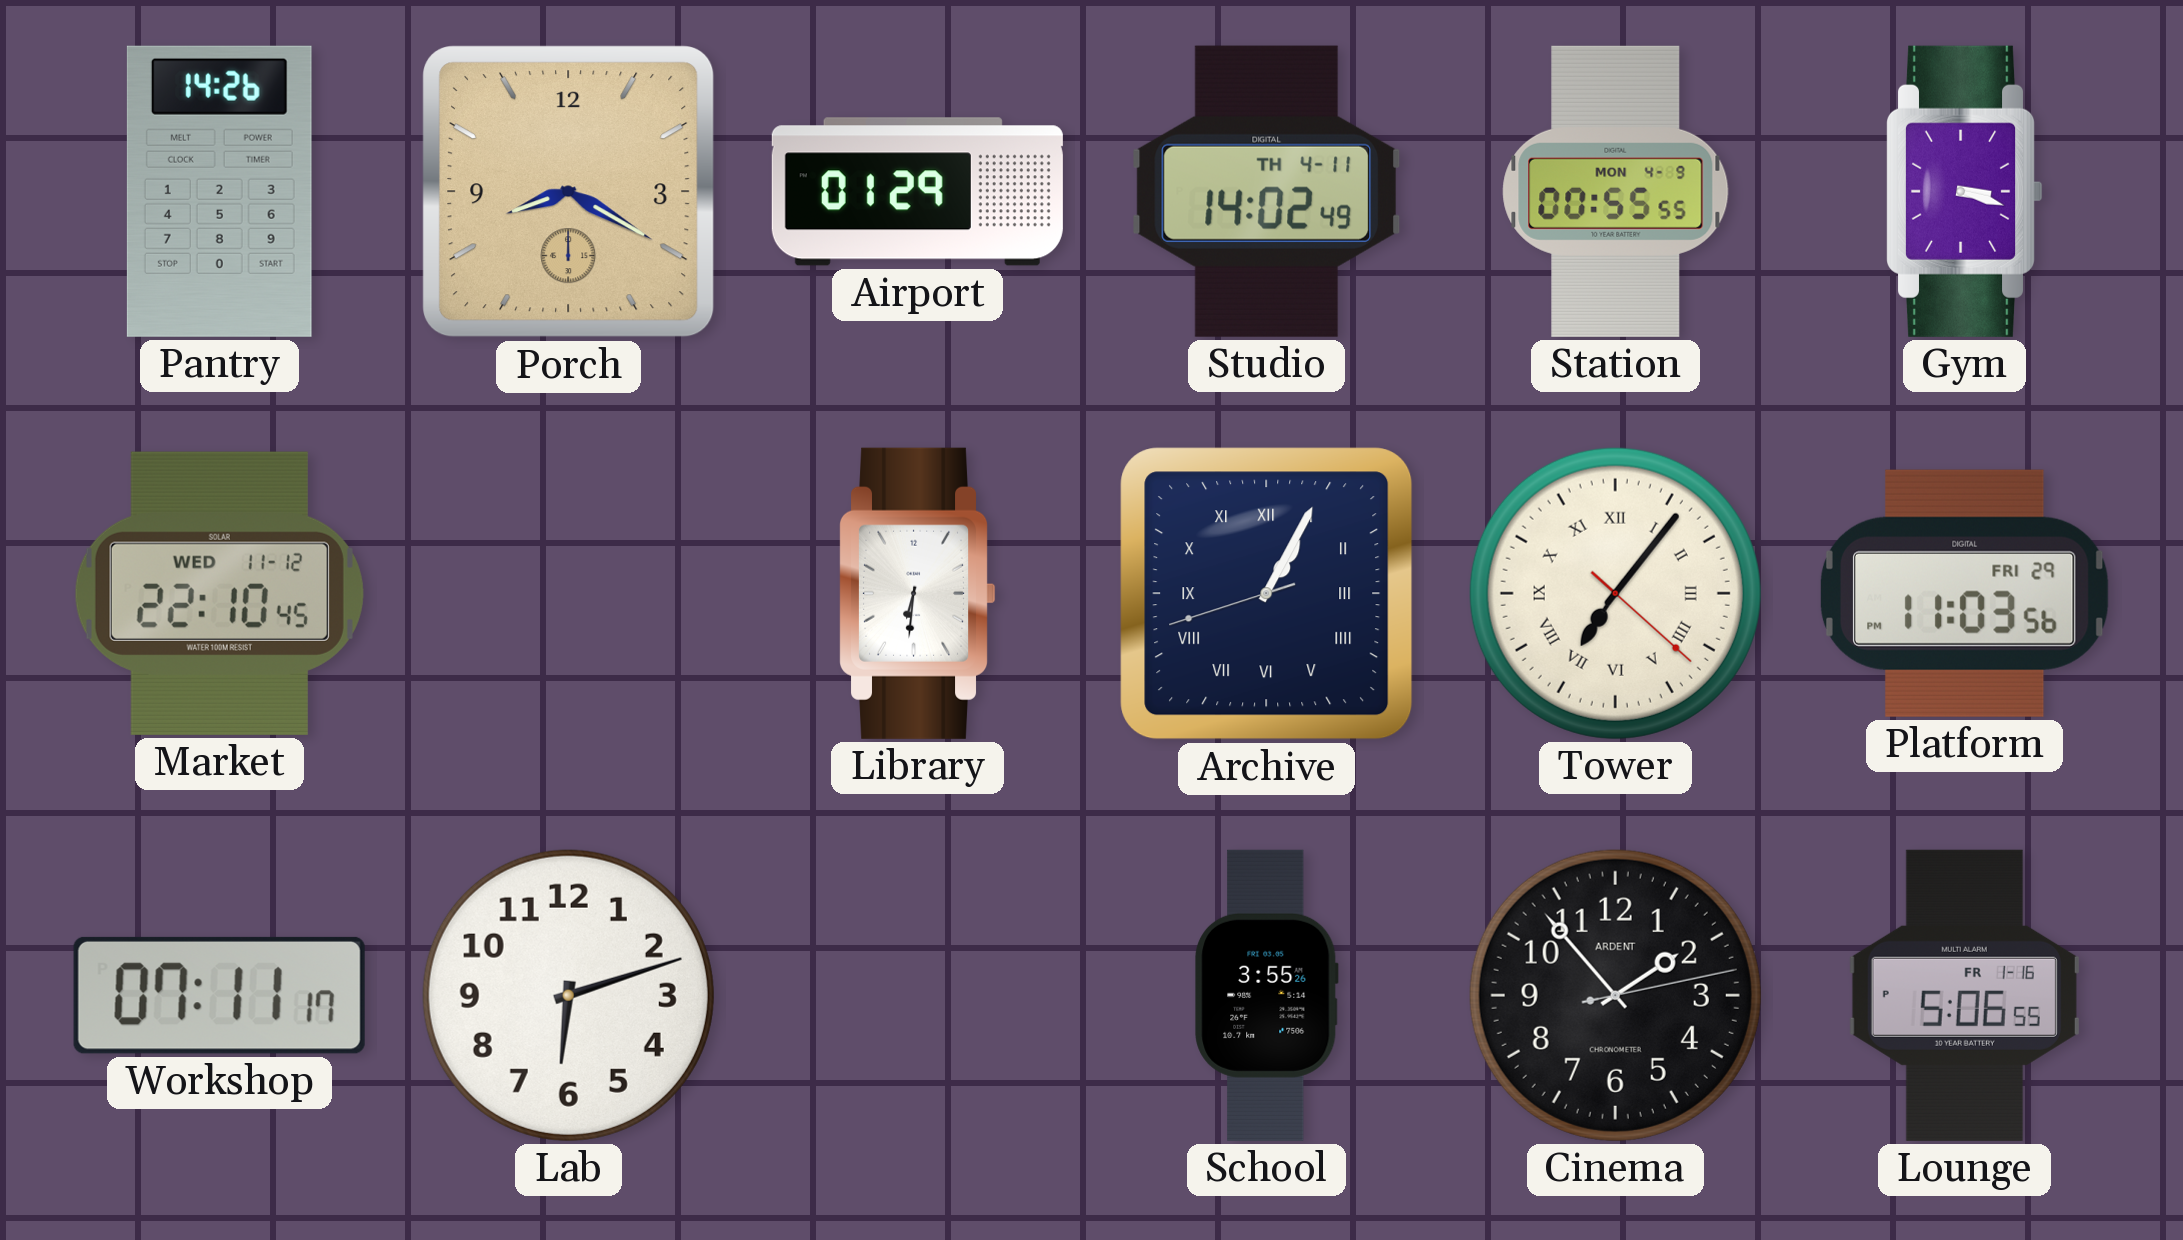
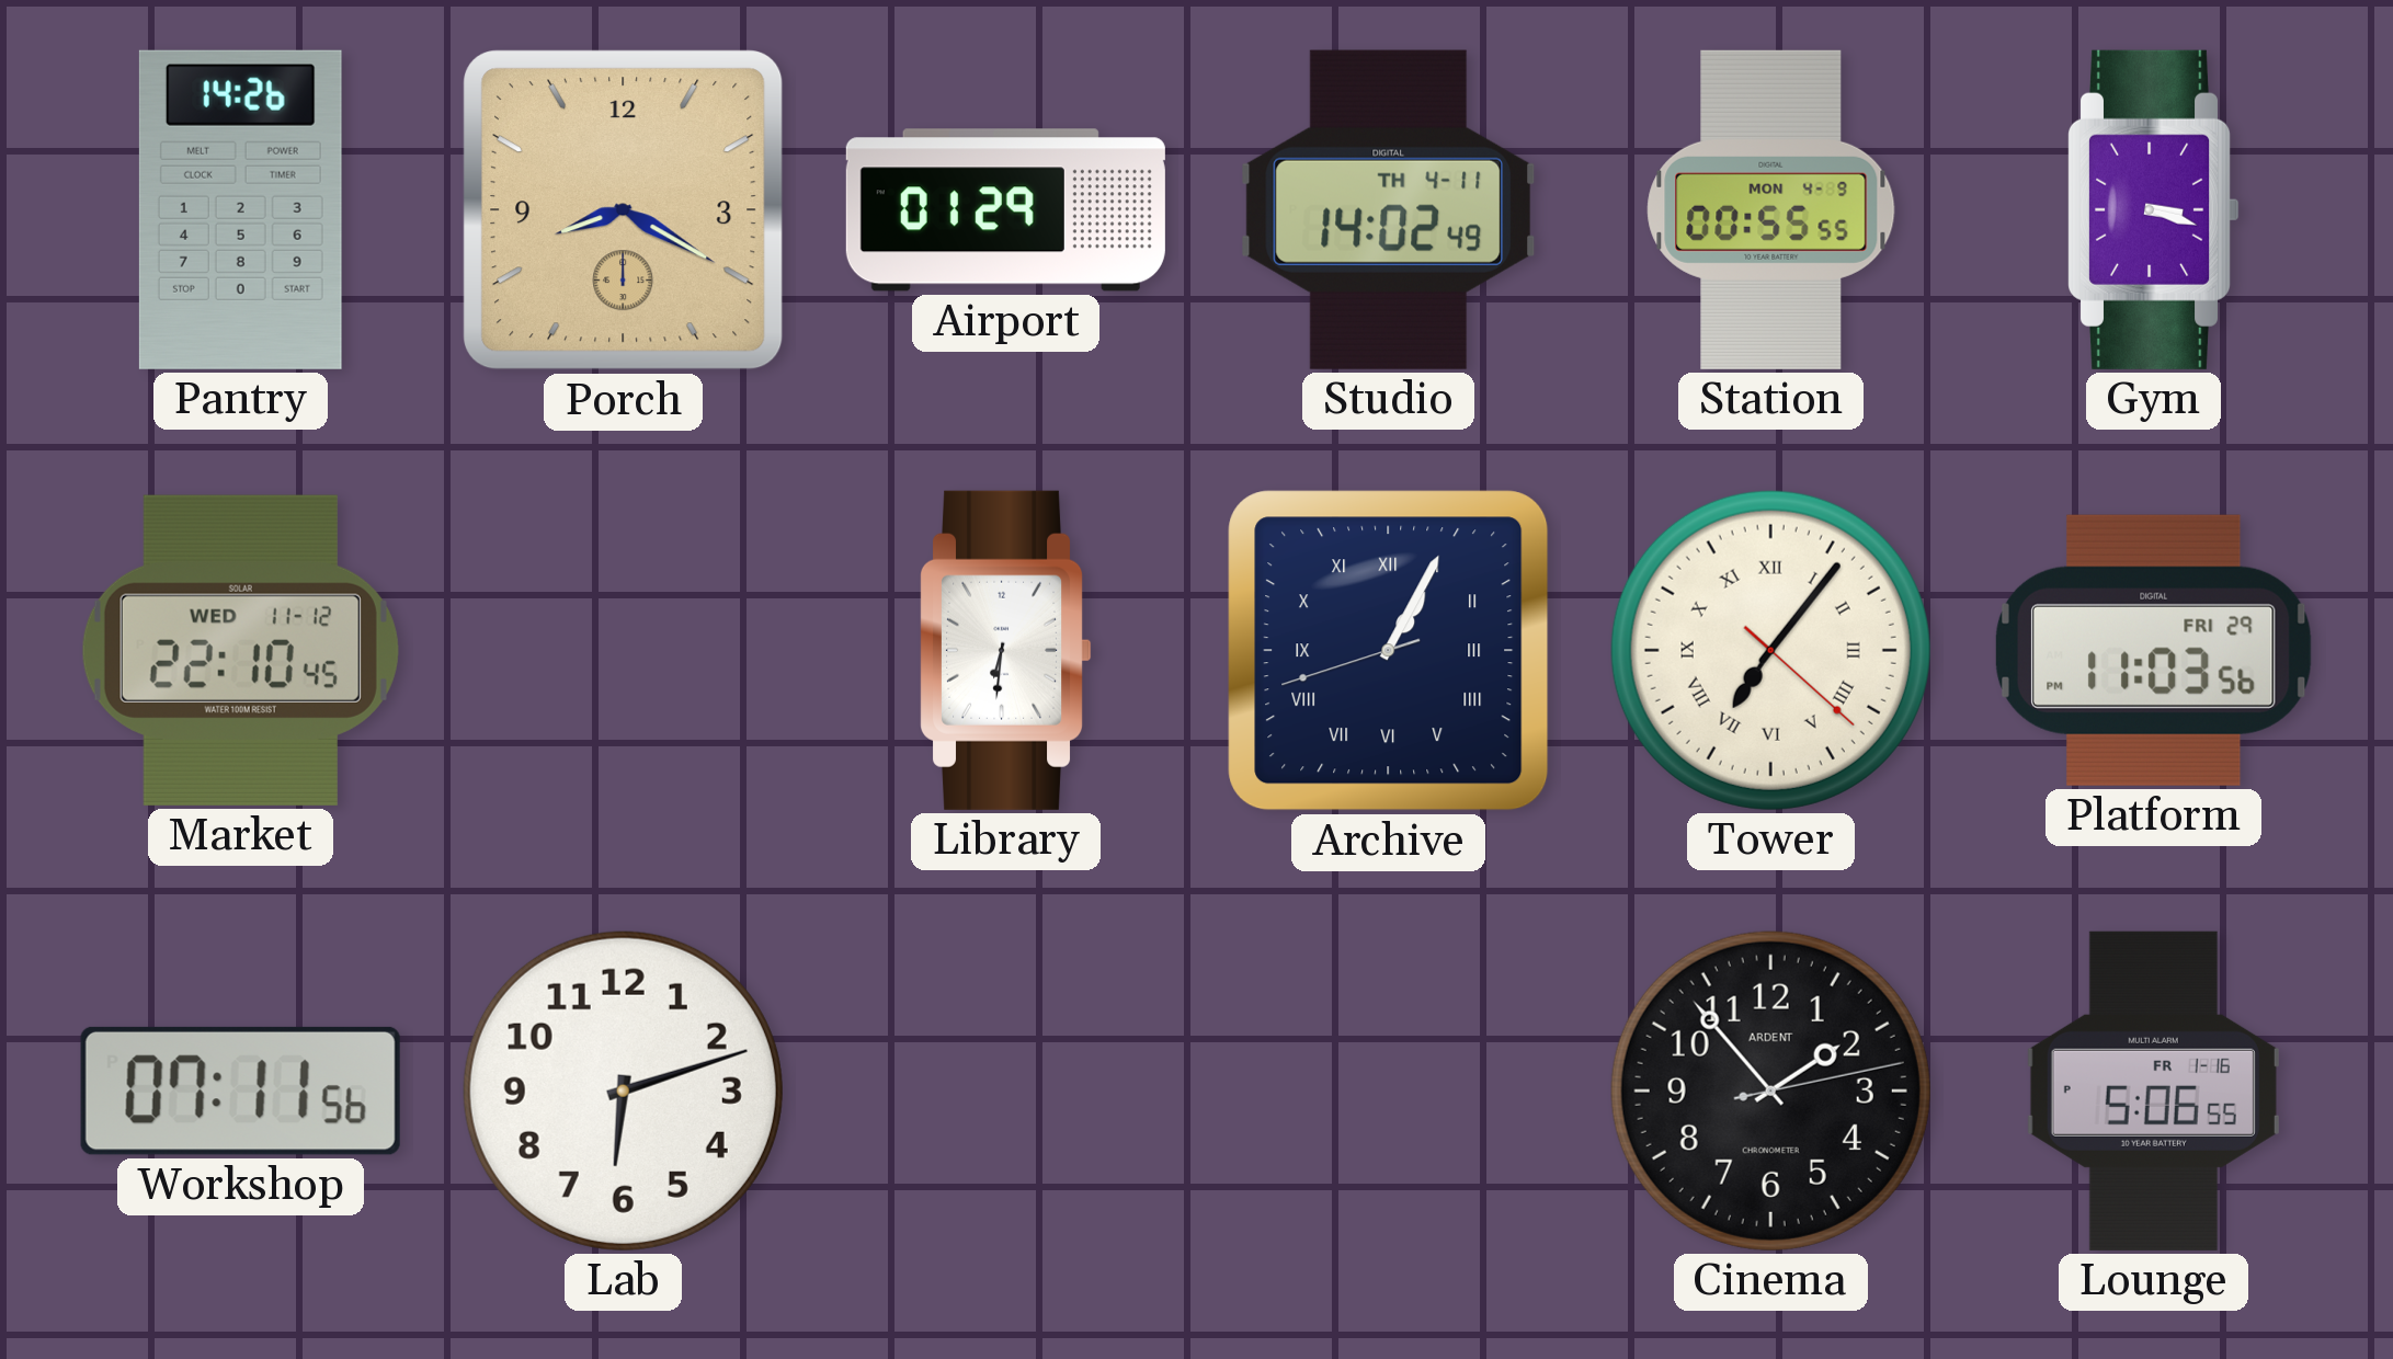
Workshop: 07:11:17 -> 07:11:56
School: 3:55 -> none
